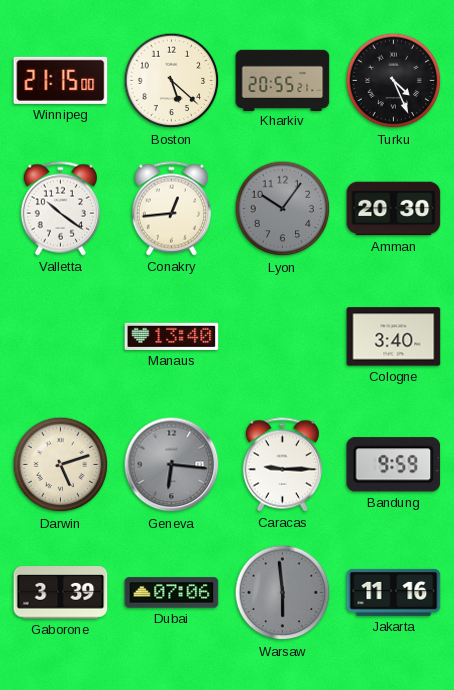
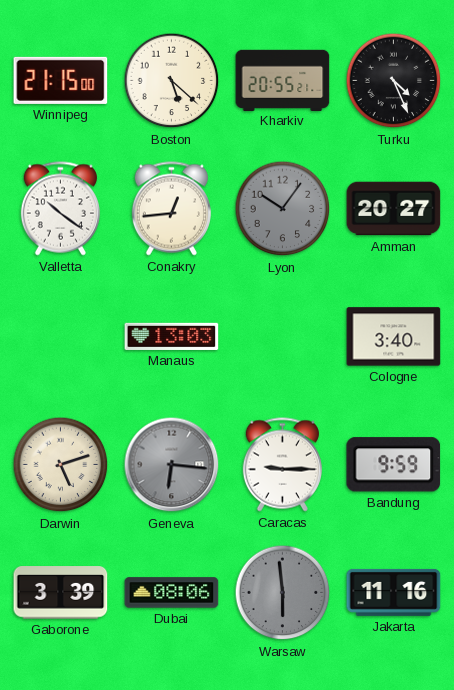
Amman: 20:30 -> 20:27
Manaus: 13:40 -> 13:03
Dubai: 07:06 -> 08:06
